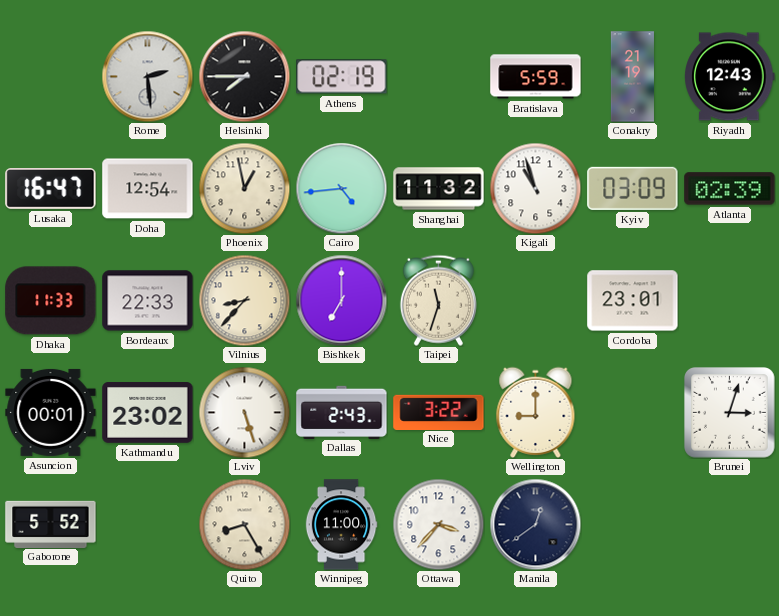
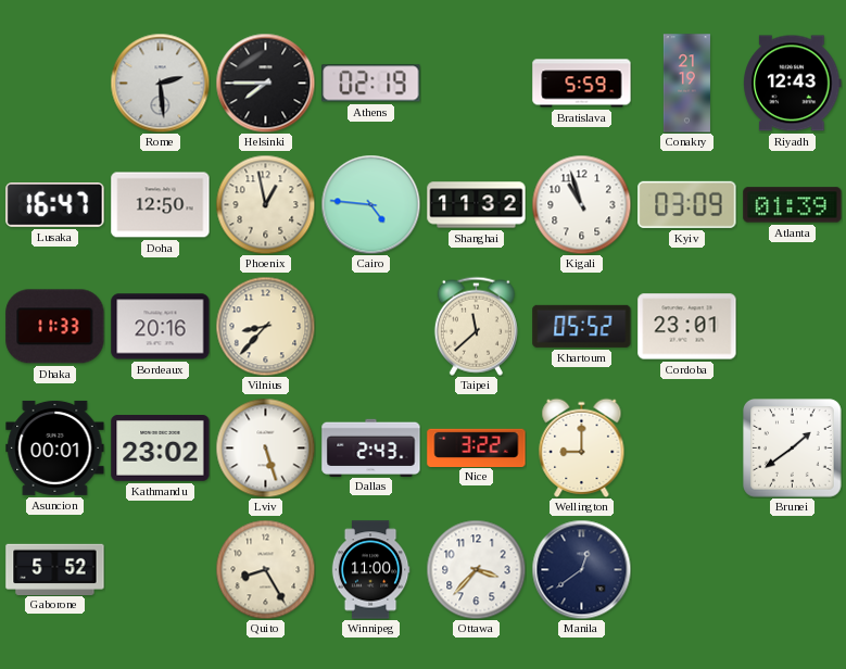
Doha: 12:54 -> 12:50
Cairo: 4:44 -> 4:46
Atlanta: 02:39 -> 01:39
Bordeaux: 22:33 -> 20:16
Bishkek: 7:00 -> none
Taipei: 11:33 -> 11:38
Khartoum: none -> 05:52
Brunei: 3:03 -> 1:39
